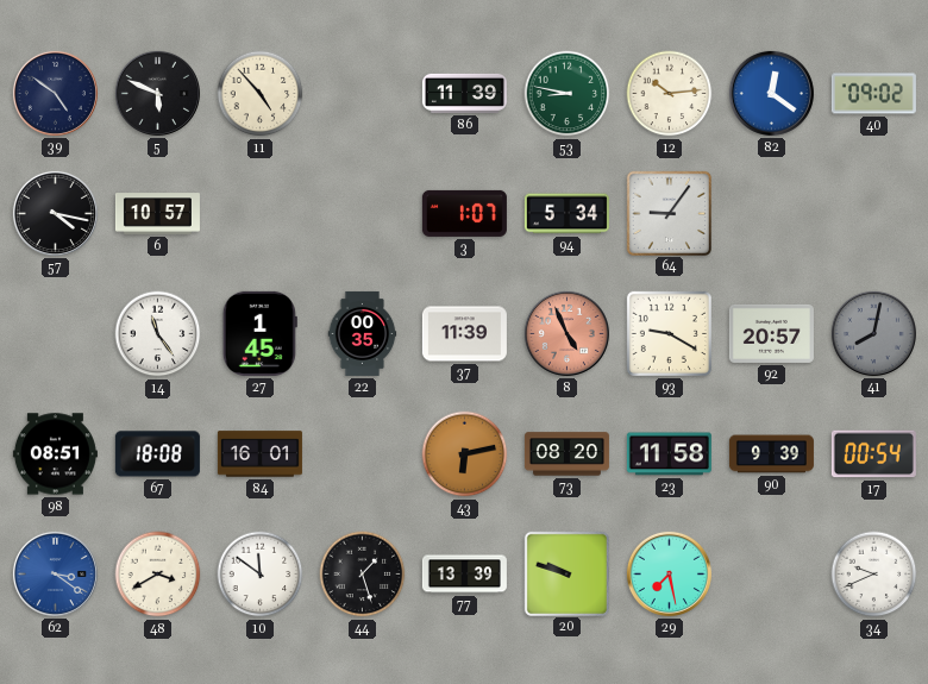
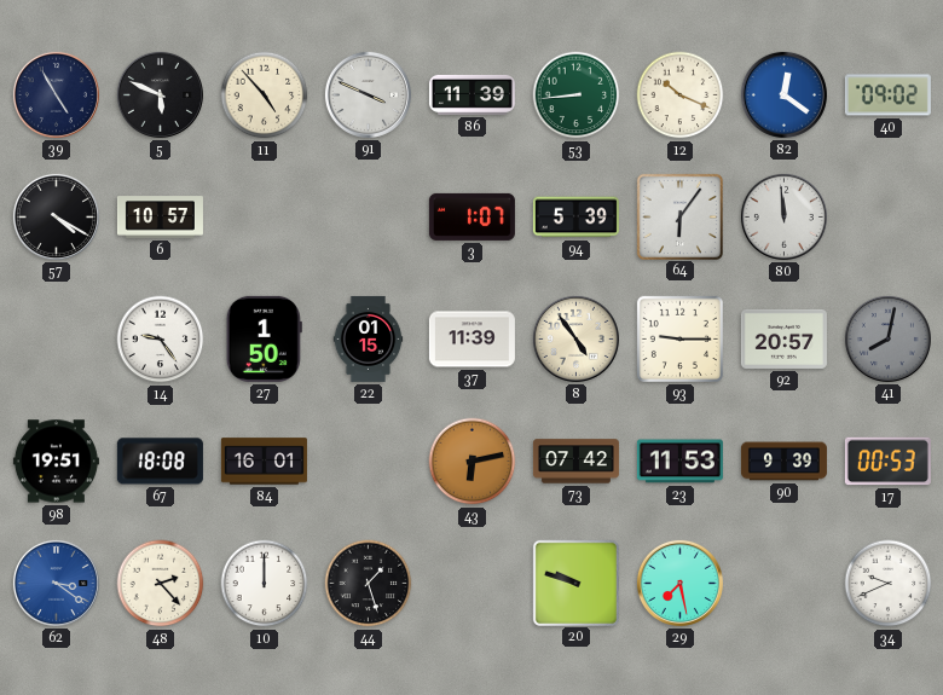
39: 4:51 -> 4:55
91: none -> 3:49
53: 8:47 -> 8:44
12: 10:14 -> 10:19
57: 4:17 -> 4:20
94: 5:34 -> 5:39
64: 9:06 -> 6:06
80: none -> 11:59
14: 11:24 -> 9:24
27: 1:45 -> 1:50
22: 00:35 -> 01:15
8: 4:56 -> 4:54
8 dial: salmon -> cream
93: 9:20 -> 9:15
98: 08:51 -> 19:51
73: 08:20 -> 07:42
23: 11:58 -> 11:53
17: 00:54 -> 00:53
48: 3:40 -> 2:23
10: 11:51 -> 12:00
77: 13:39 -> none
